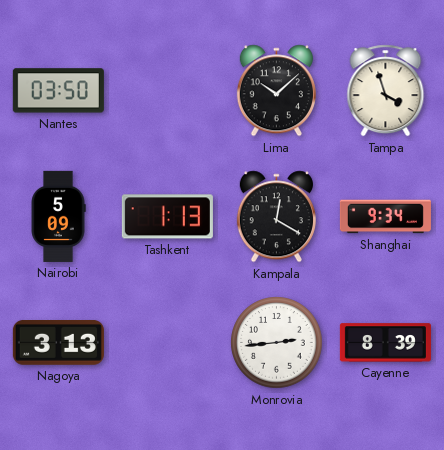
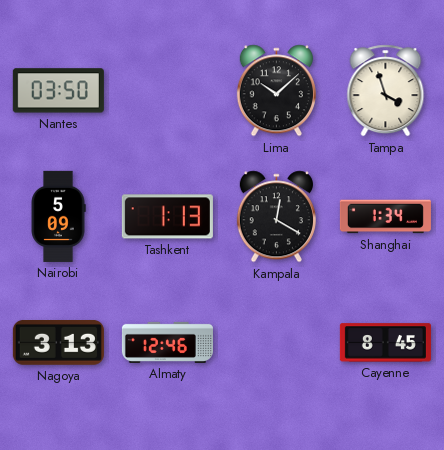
Shanghai: 9:34 -> 1:34
Almaty: none -> 12:46
Monrovia: 2:44 -> none
Cayenne: 8:39 -> 8:45
